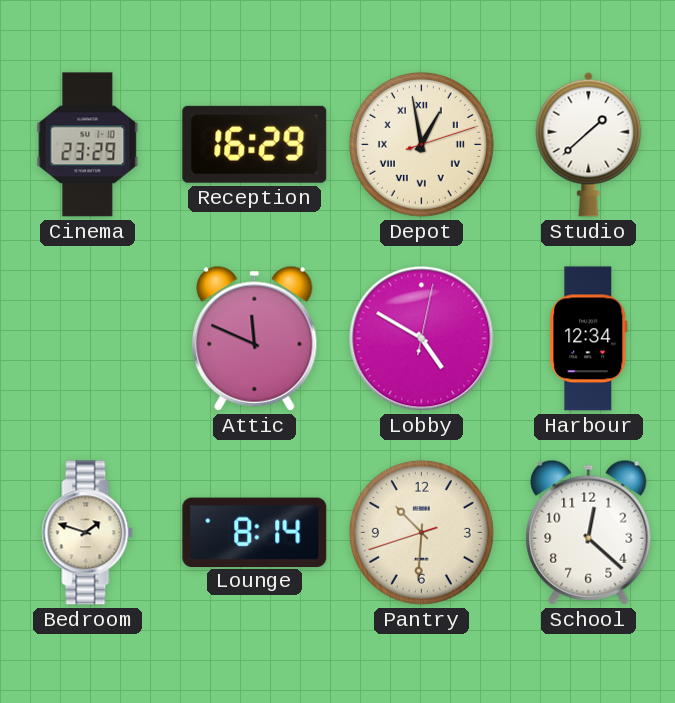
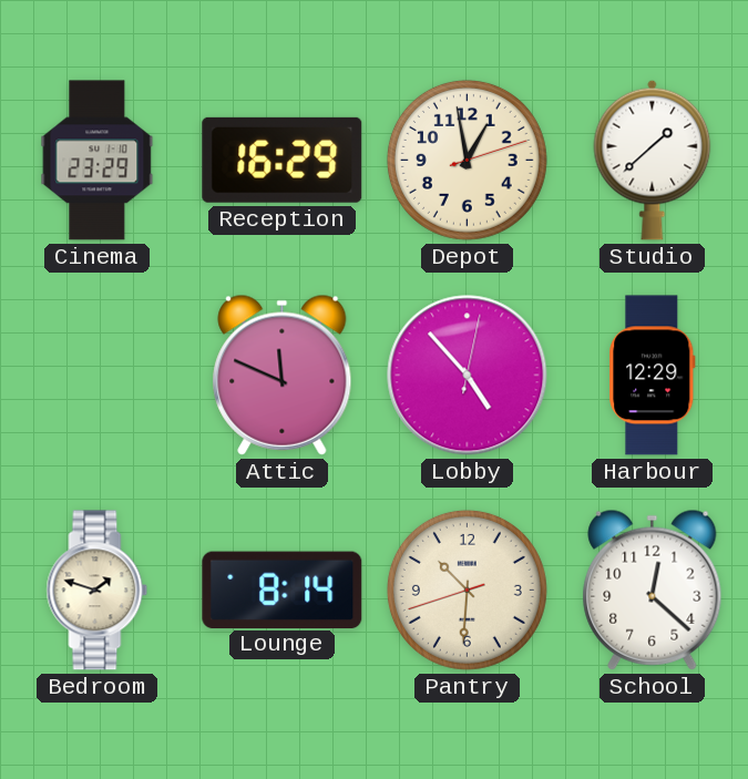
Depot numerals: Roman -> Arabic
Lobby: 4:50 -> 4:53
Harbour: 12:34 -> 12:29
